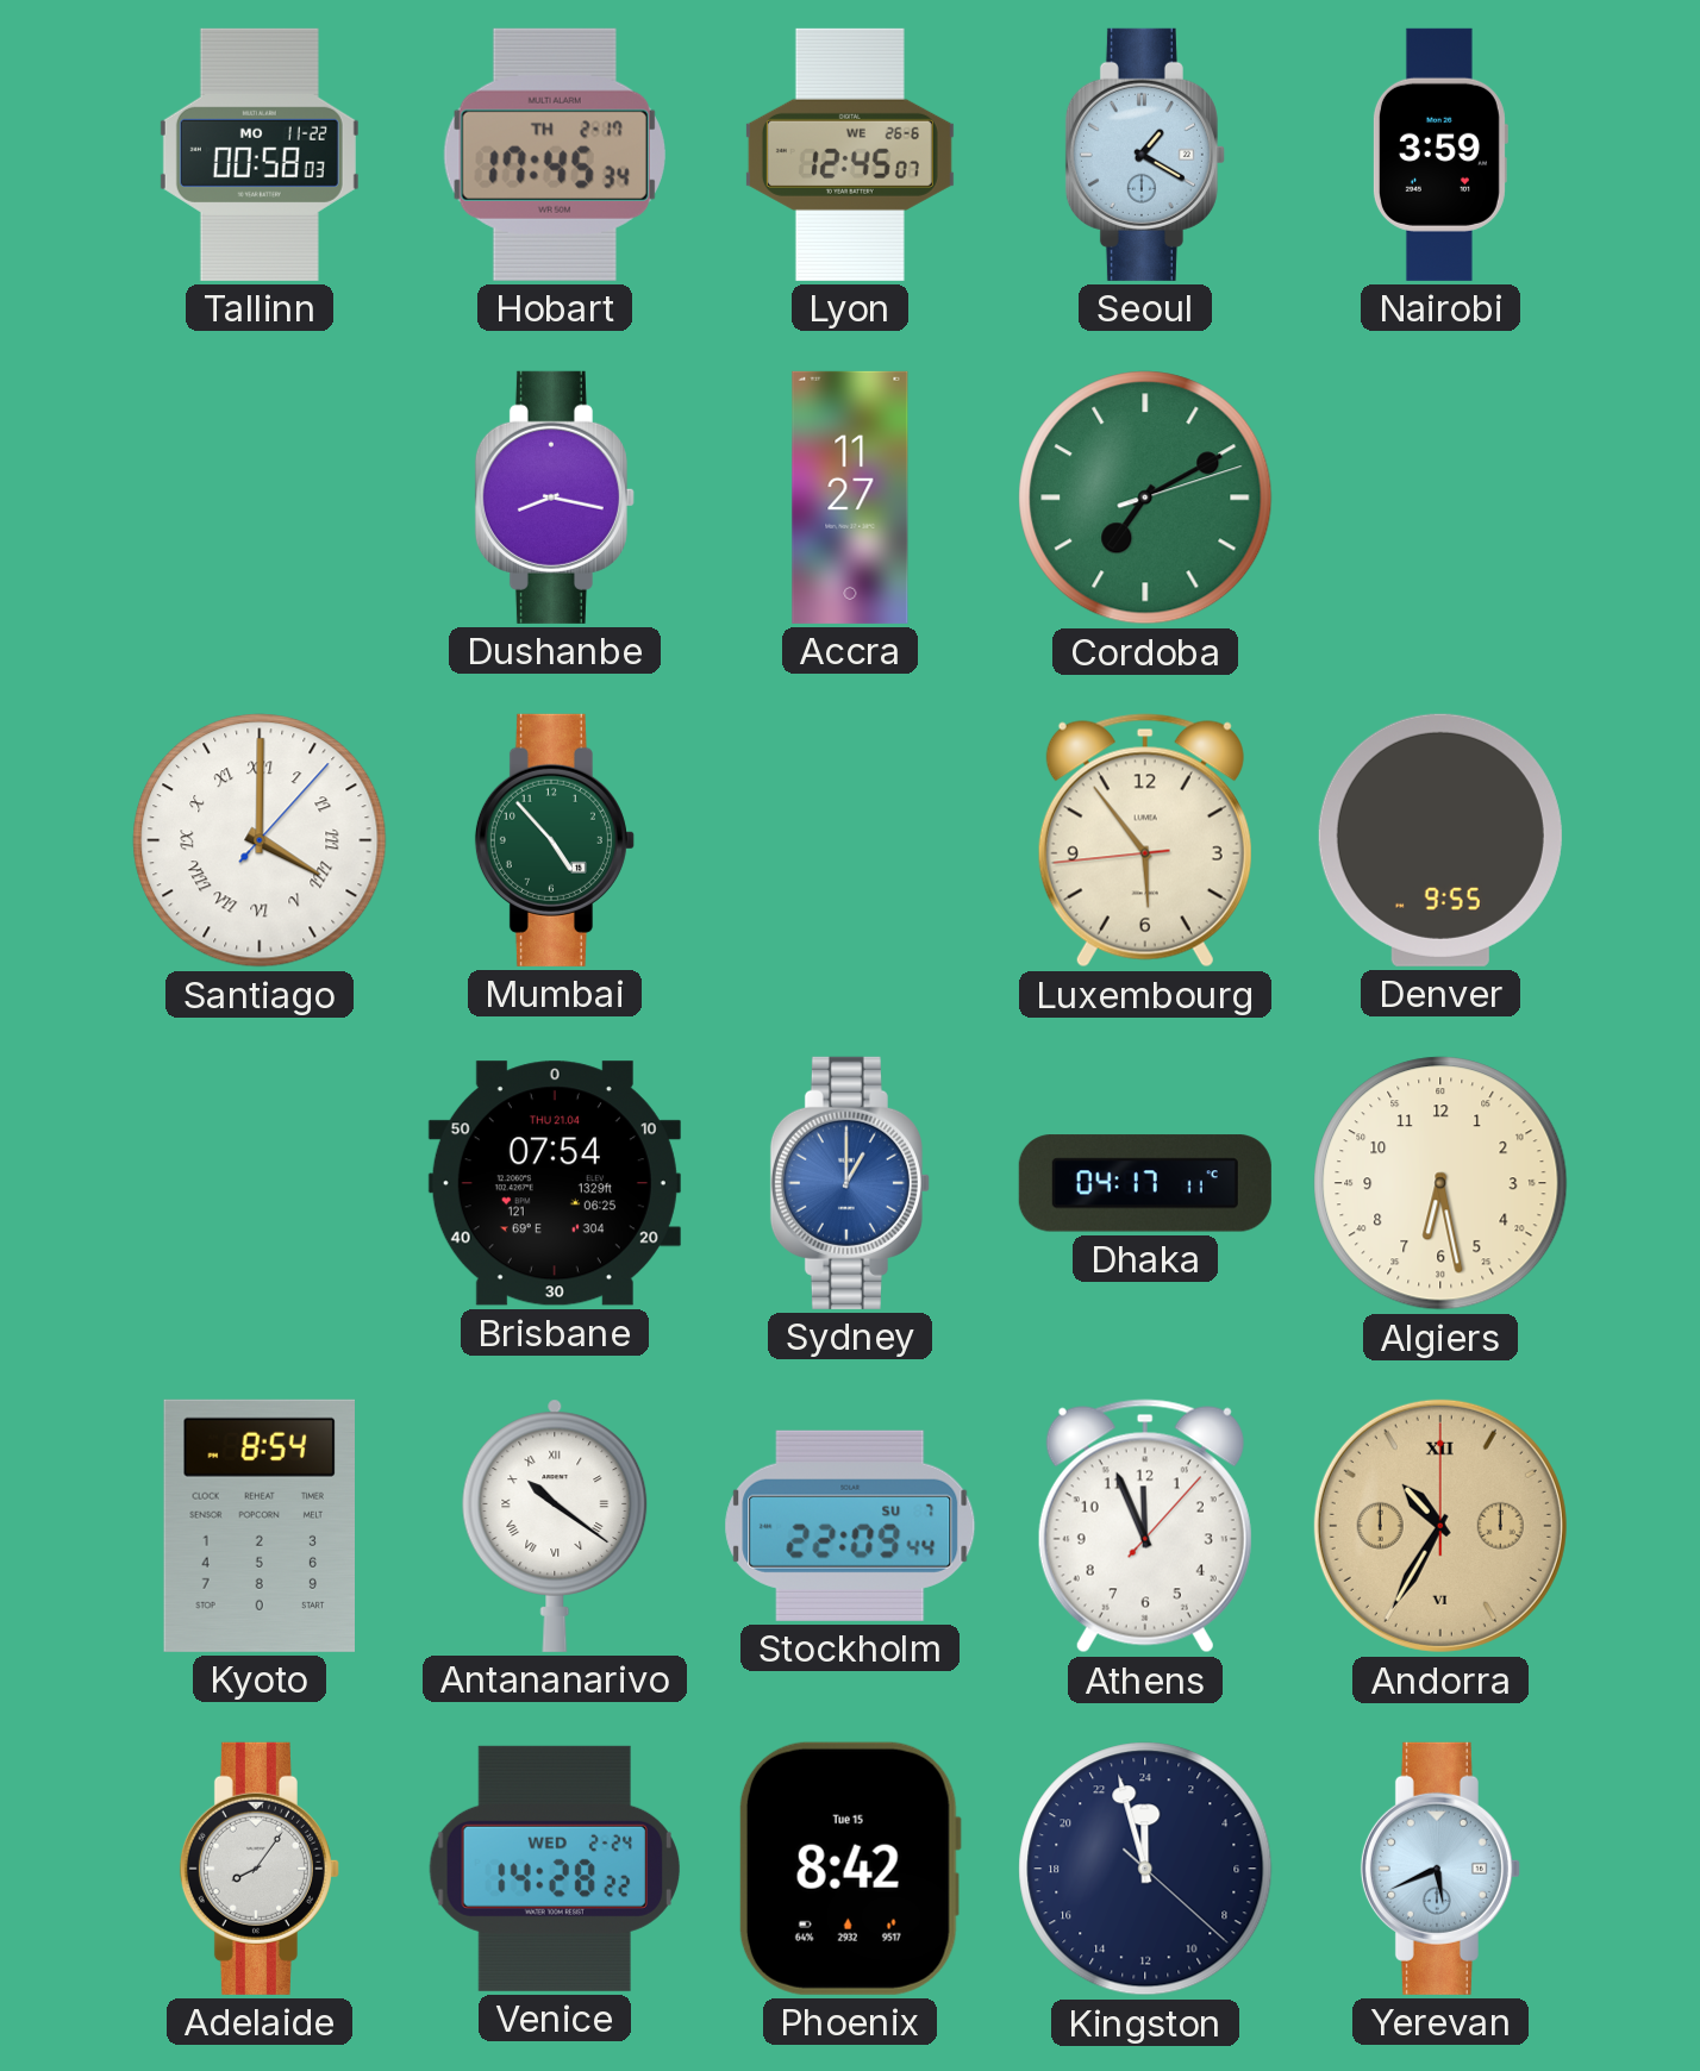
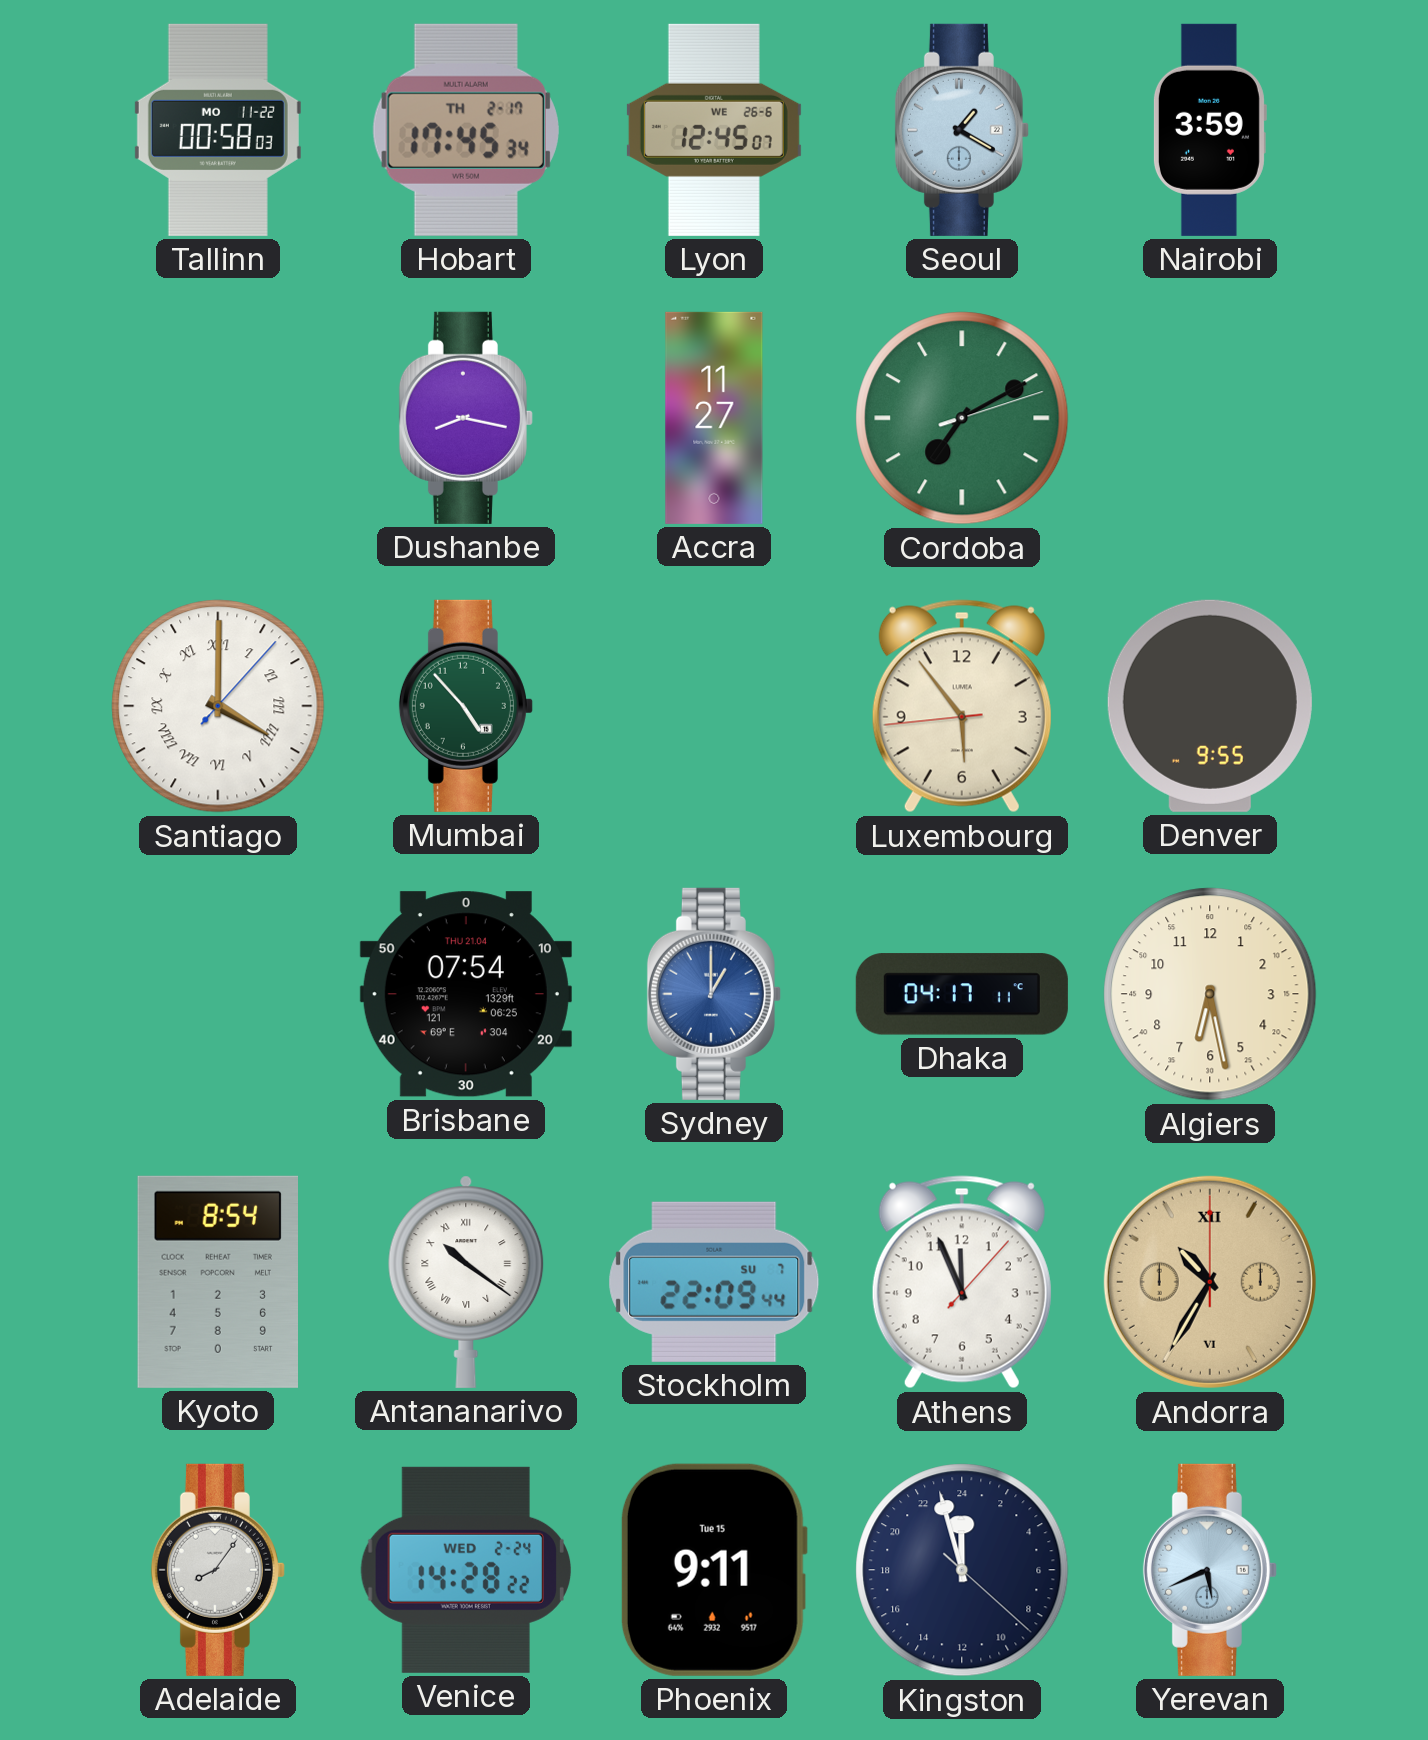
Phoenix: 8:42 -> 9:11
